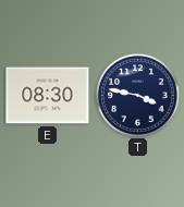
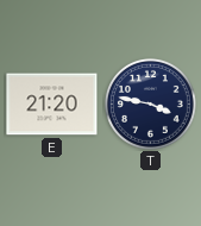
E: 08:30 -> 21:20
